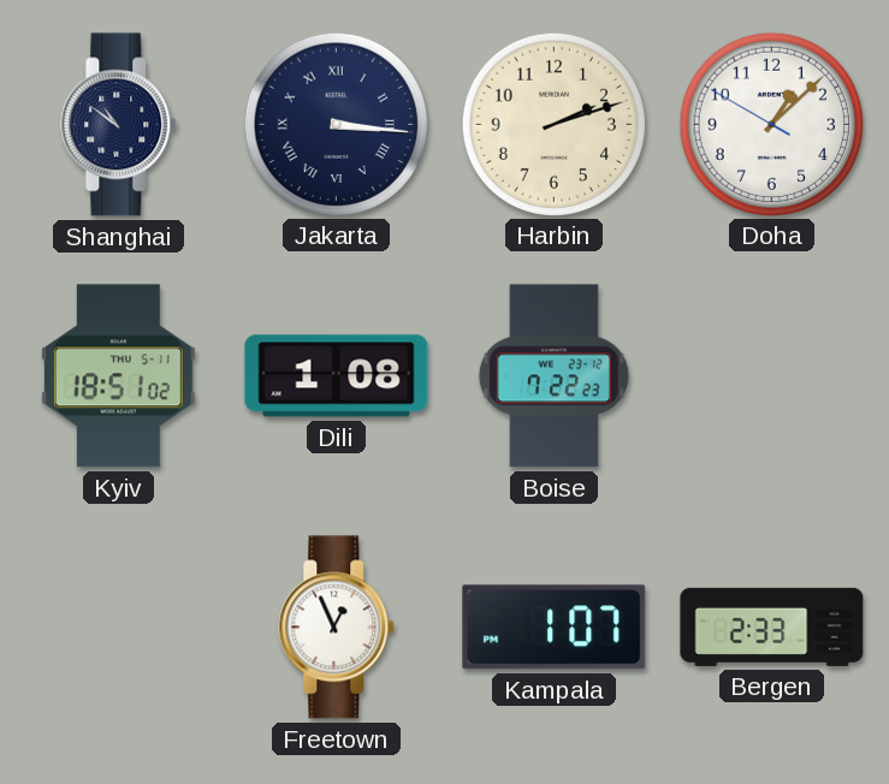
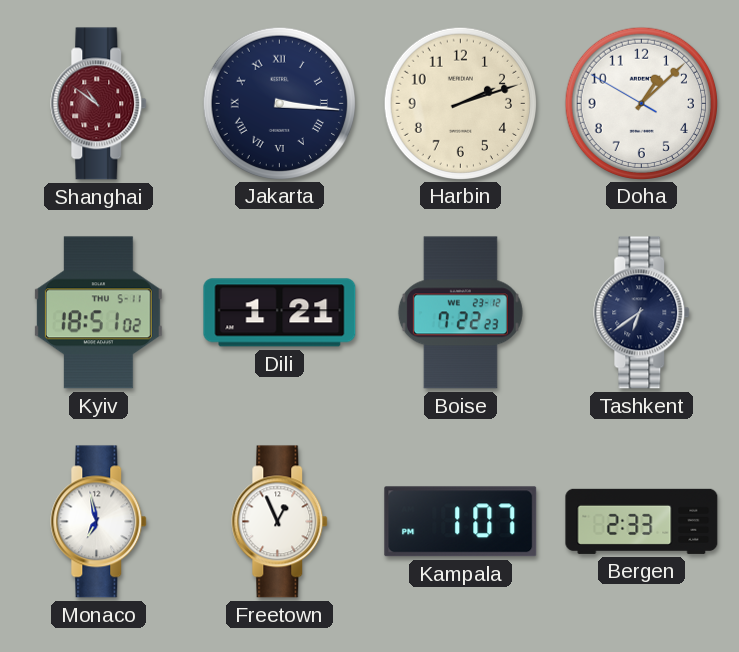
Shanghai dial: navy -> burgundy
Dili: 1:08 -> 1:21
Tashkent: none -> 6:39
Monaco: none -> 6:58
